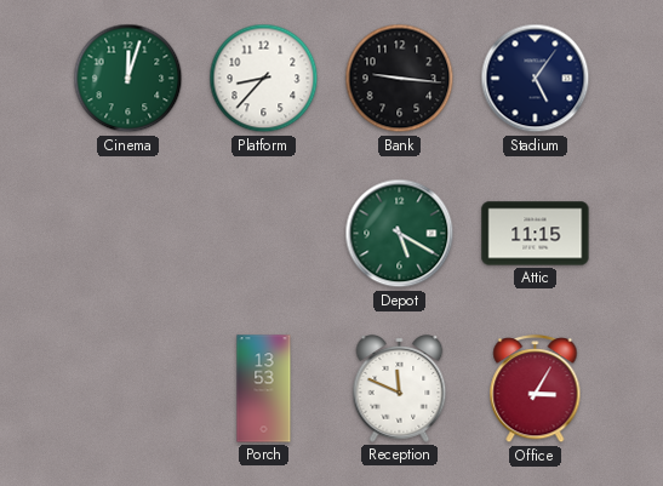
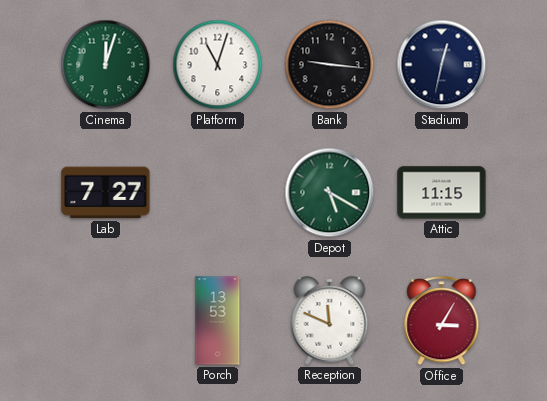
Platform: 8:37 -> 11:03
Stadium: 5:06 -> 12:32
Lab: none -> 7:27
